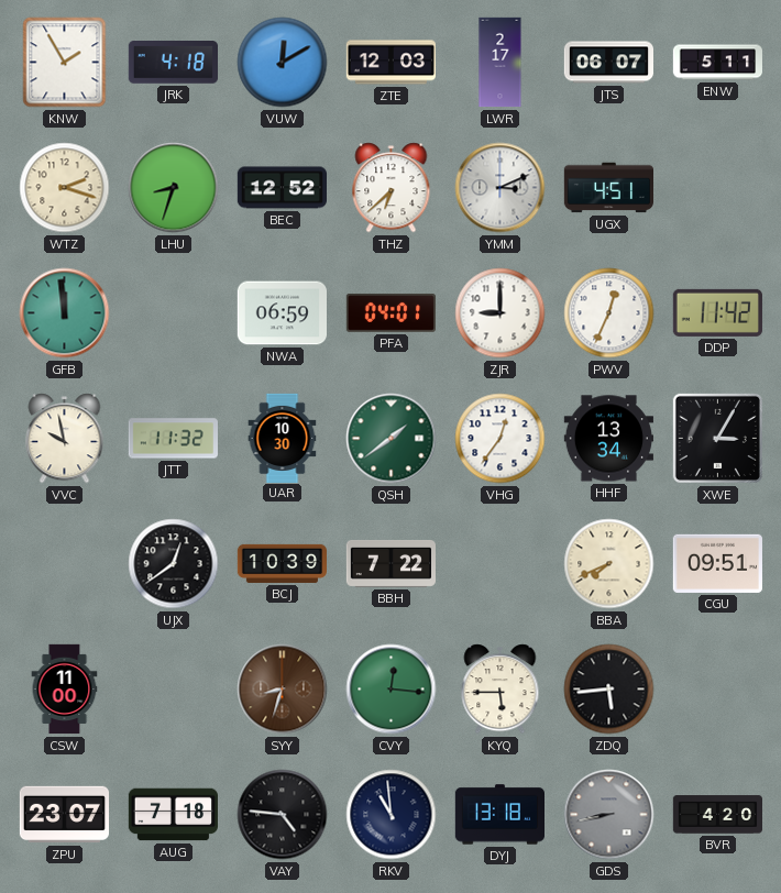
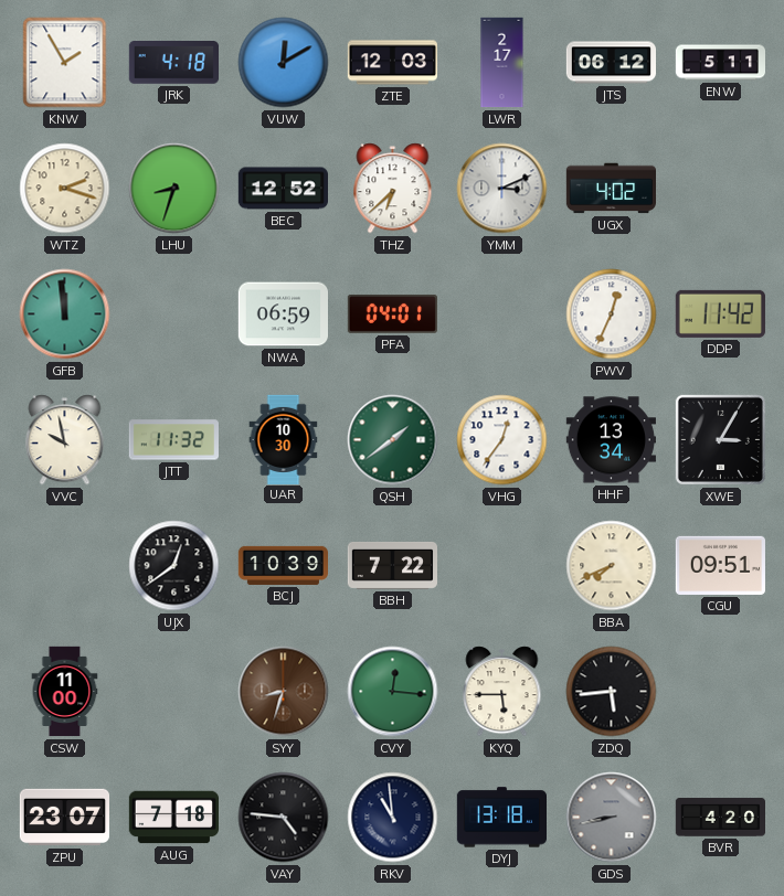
JTS: 06:07 -> 06:12
UGX: 4:51 -> 4:02
ZJR: 9:00 -> none
